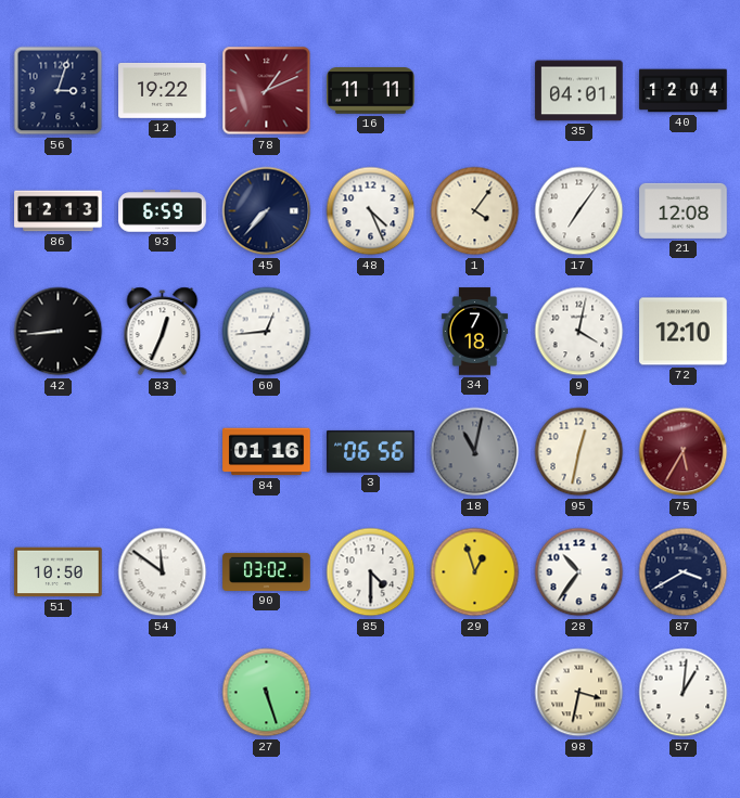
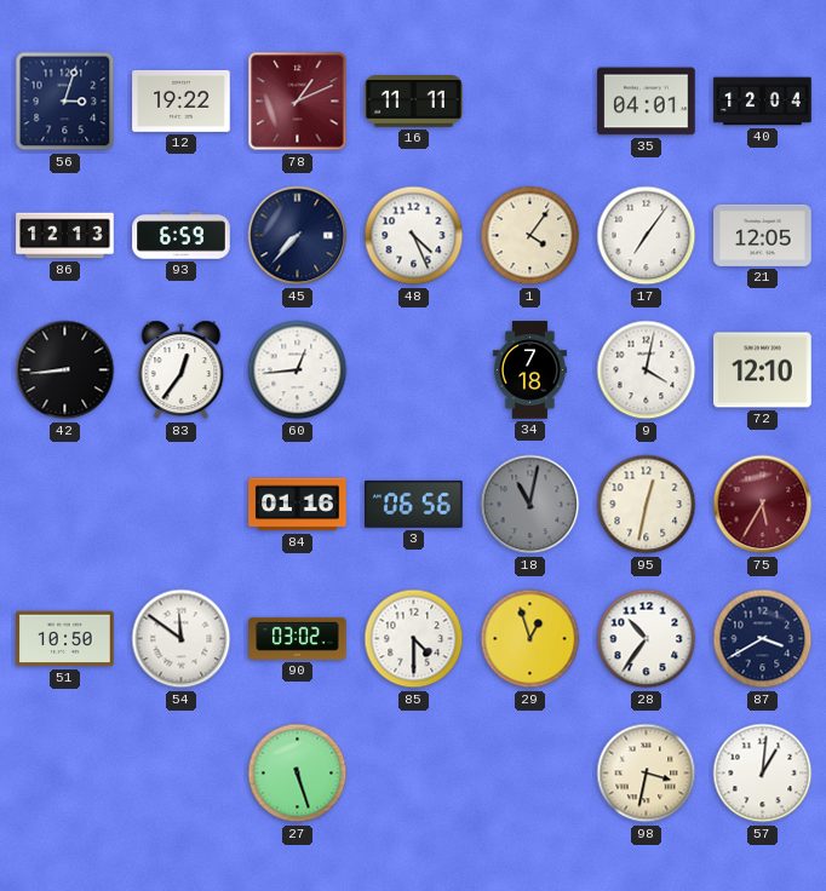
21: 12:08 -> 12:05
83: 12:34 -> 12:36
